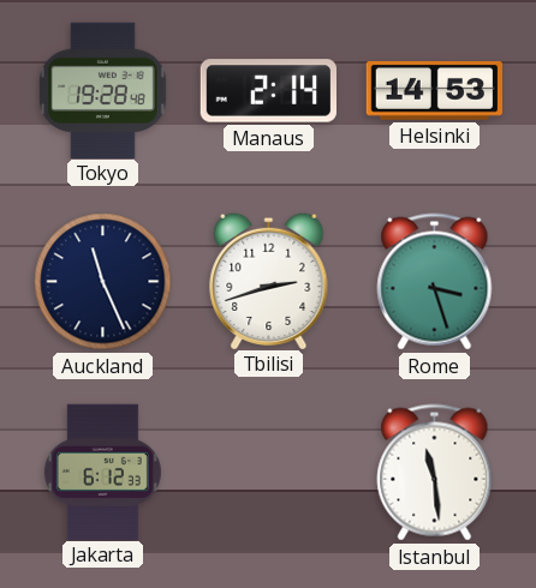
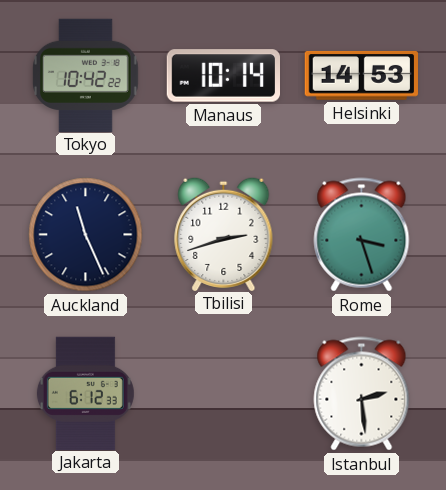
Tokyo: 19:28 -> 10:42
Manaus: 2:14 -> 10:14
Istanbul: 11:29 -> 2:29
